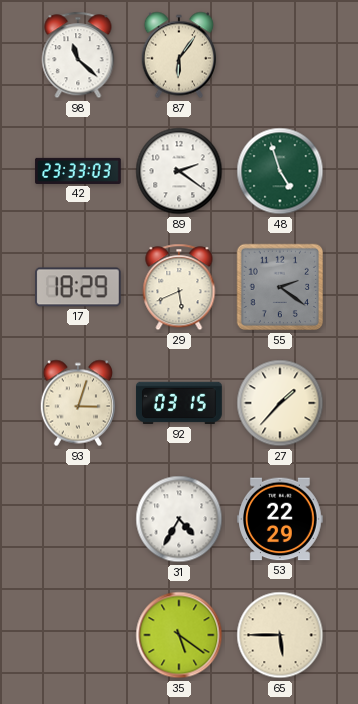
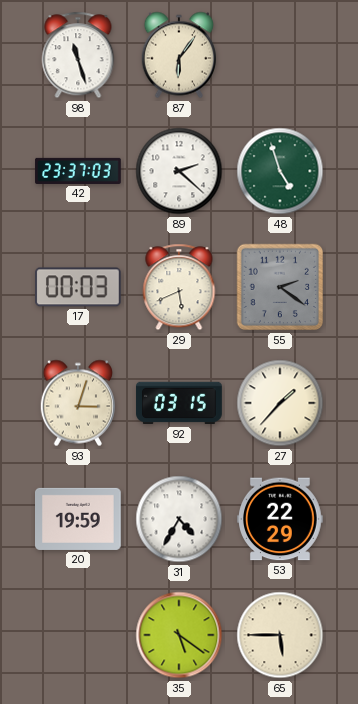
98: 11:22 -> 11:27
42: 23:33 -> 23:37
89: 2:21 -> 2:22
17: 18:29 -> 00:03
20: none -> 19:59
